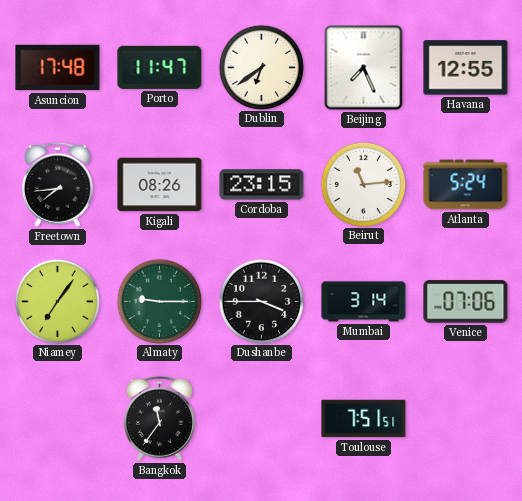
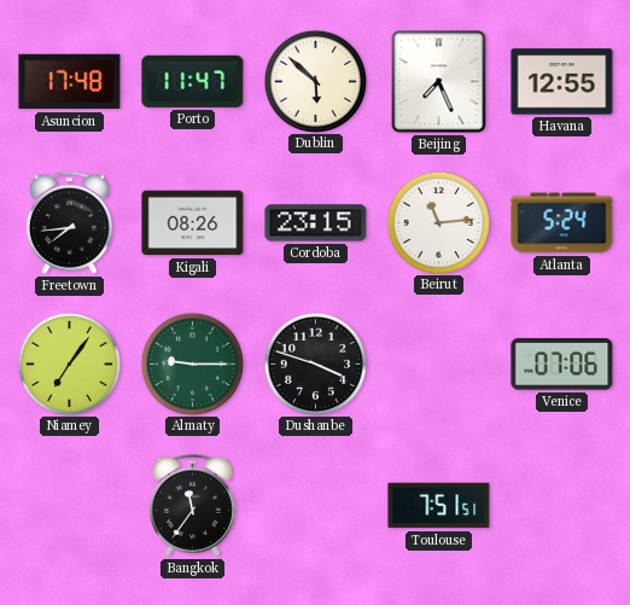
Dublin: 6:39 -> 5:52
Dushanbe: 3:45 -> 3:48
Mumbai: 3:14 -> none
